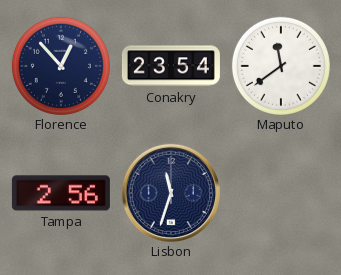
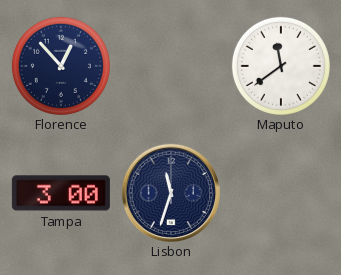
Conakry: 23:54 -> none
Tampa: 2:56 -> 3:00
